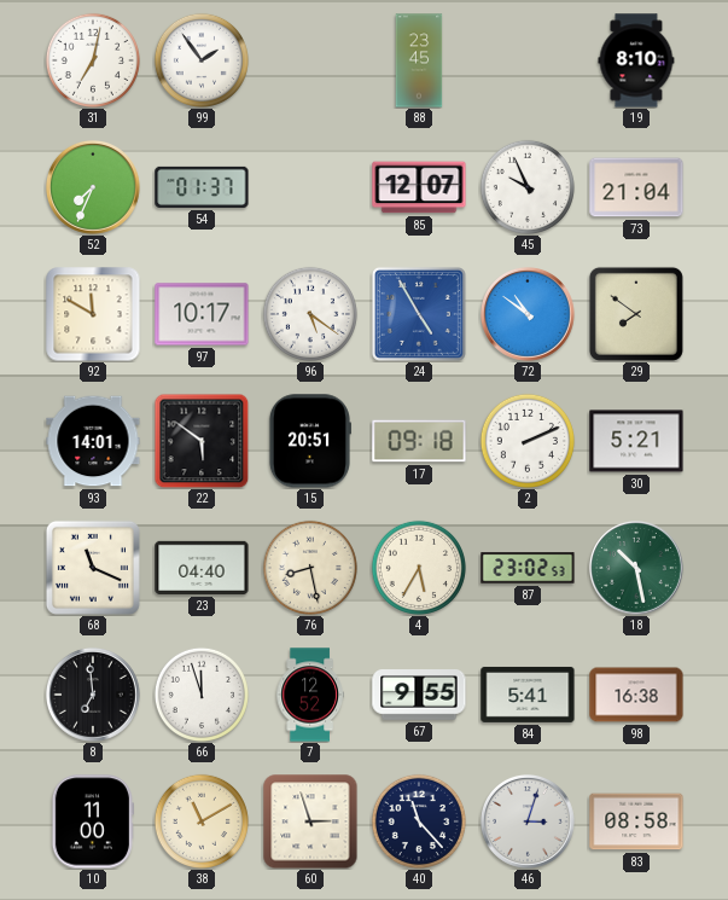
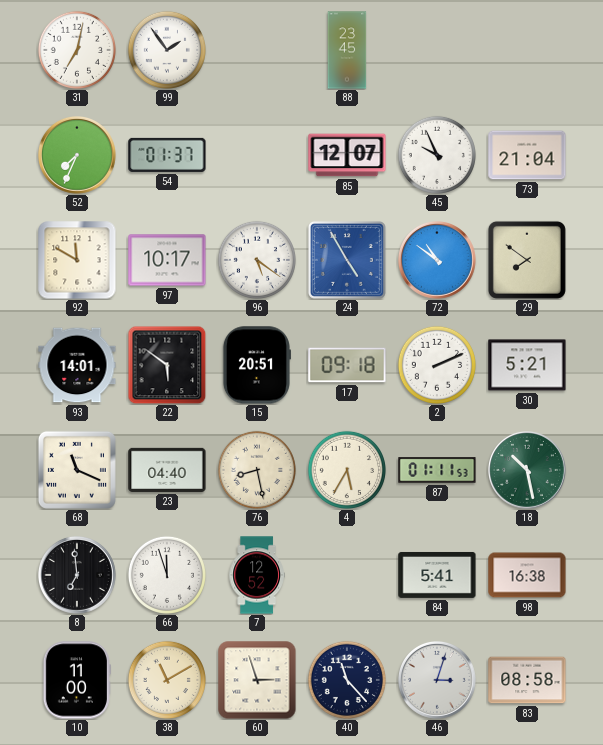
19: 8:10 -> none
87: 23:02 -> 01:11
67: 9:55 -> none
